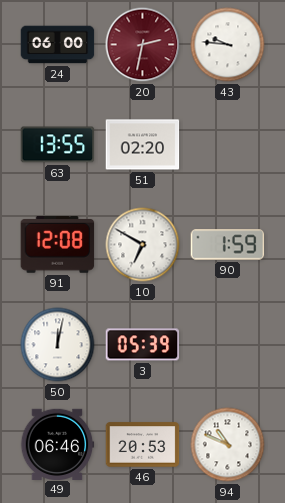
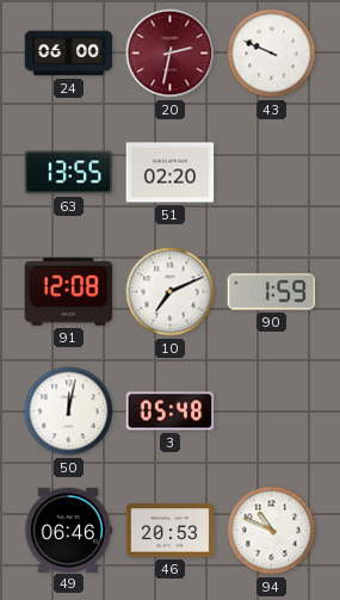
43: 9:46 -> 9:49
10: 6:50 -> 7:11
3: 05:39 -> 05:48
